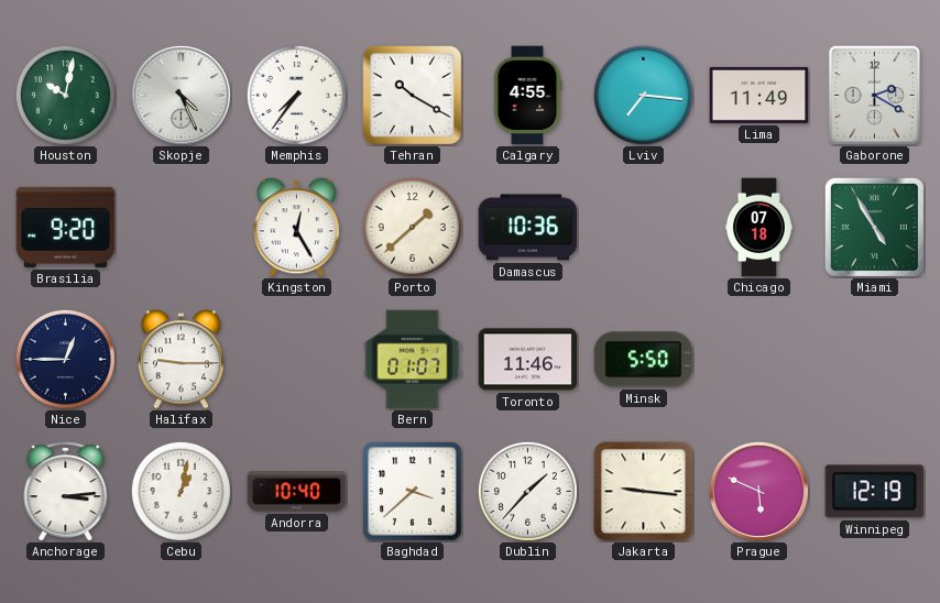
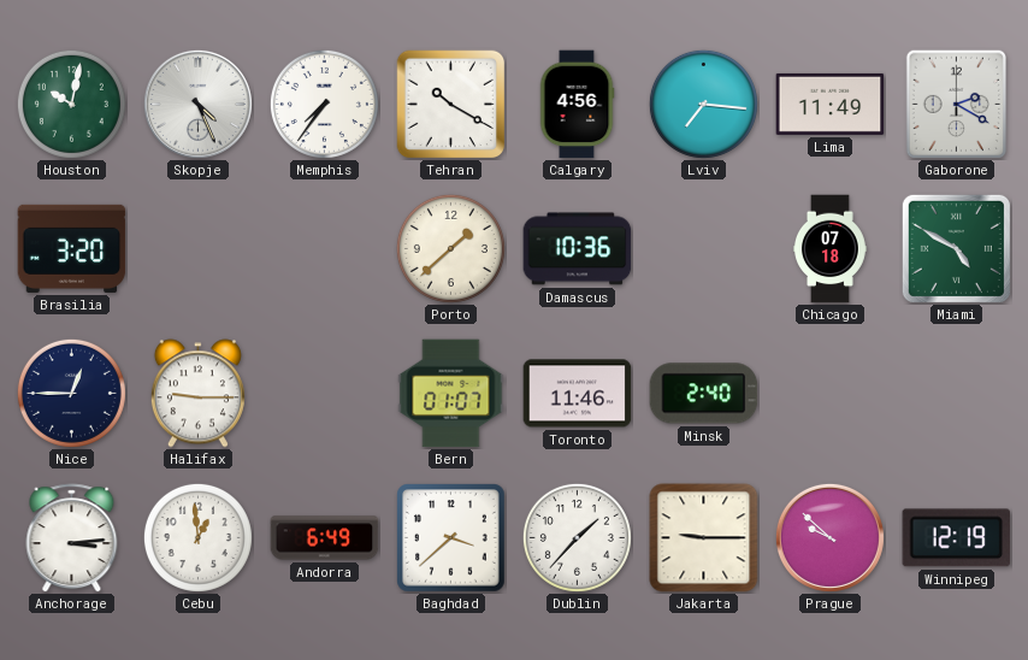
Calgary: 4:55 -> 4:56
Brasilia: 9:20 -> 3:20
Kingston: 12:25 -> none
Miami: 4:55 -> 4:50
Minsk: 5:50 -> 2:40
Cebu: 1:02 -> 12:59
Andorra: 10:40 -> 6:49
Jakarta: 9:16 -> 9:15
Prague: 5:49 -> 9:52
